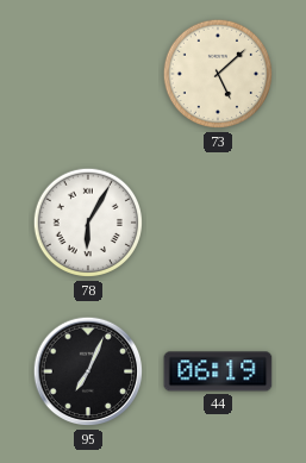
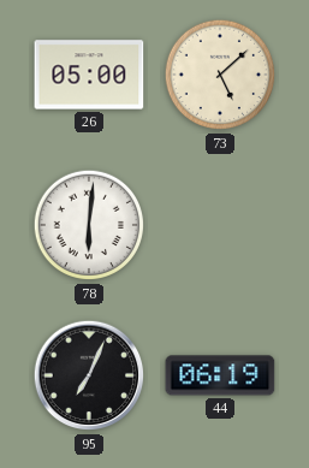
26: none -> 05:00
78: 6:05 -> 6:01
